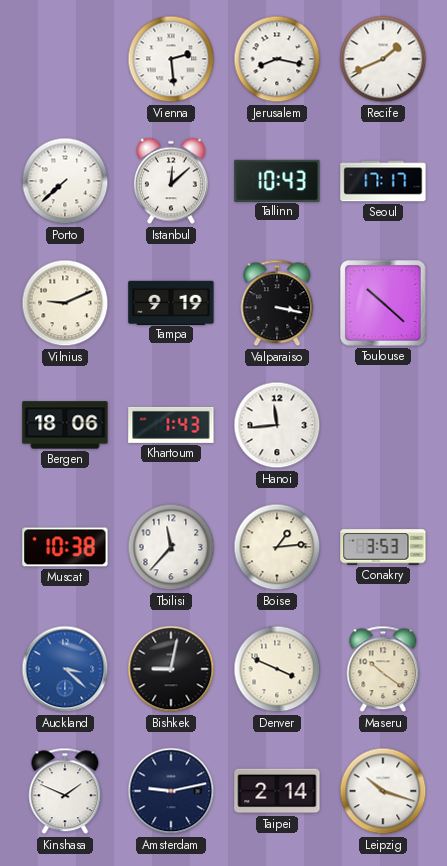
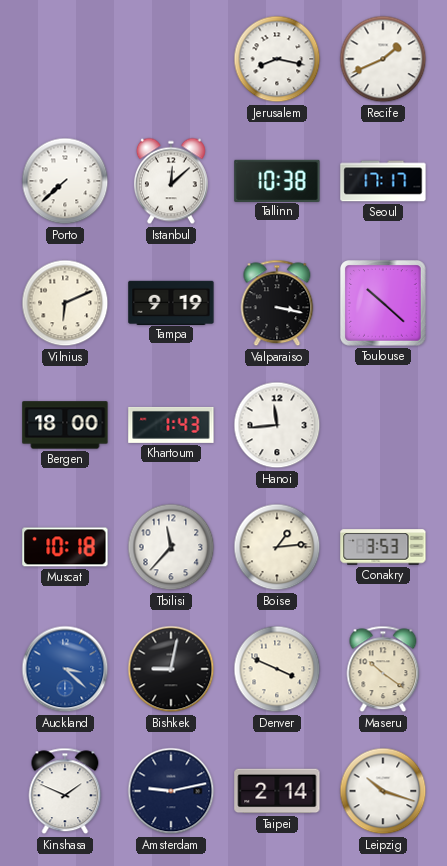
Vienna: 2:29 -> none
Tallinn: 10:43 -> 10:38
Vilnius: 9:11 -> 6:11
Bergen: 18:06 -> 18:00
Muscat: 10:38 -> 10:18
